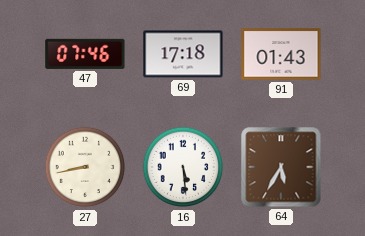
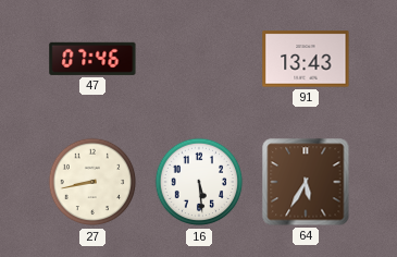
69: 17:18 -> none
91: 01:43 -> 13:43
